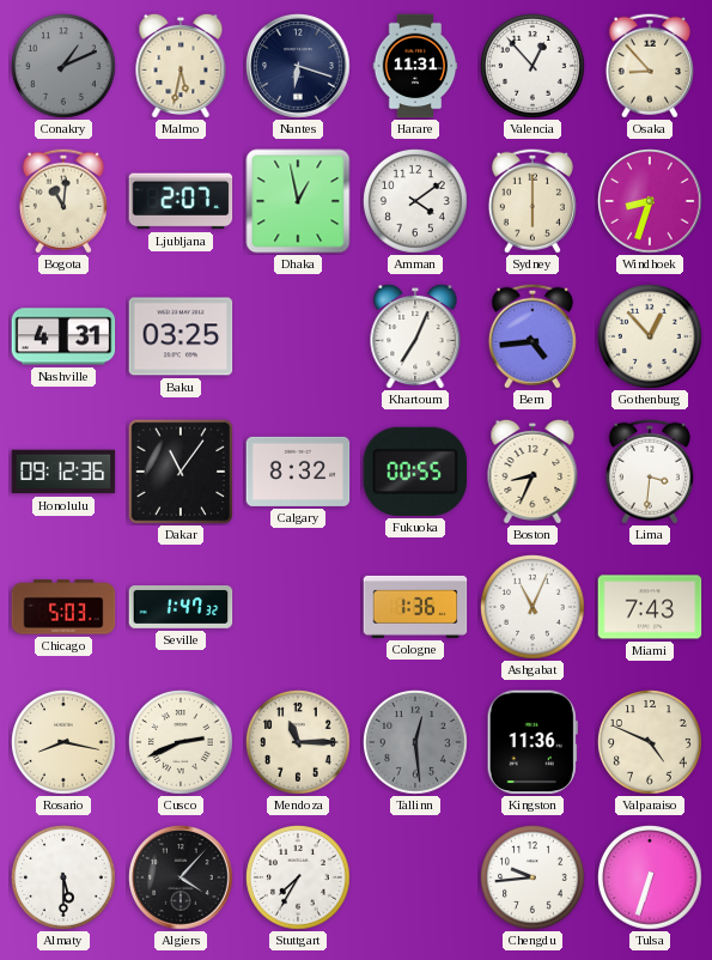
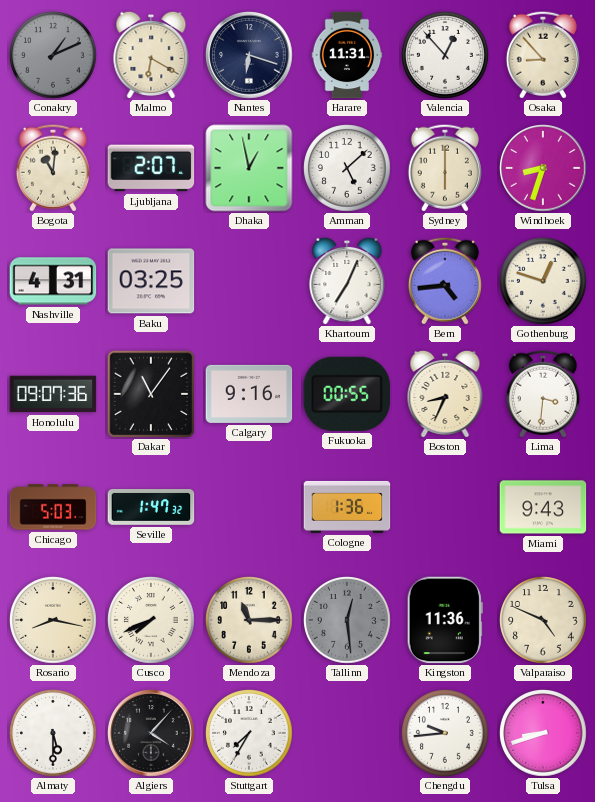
Malmo: 5:32 -> 6:20
Amman: 4:09 -> 5:08
Gothenburg: 12:53 -> 12:48
Honolulu: 09:12 -> 09:07
Calgary: 8:32 -> 9:16
Ashgabat: 11:04 -> none
Miami: 7:43 -> 9:43
Cusco: 2:41 -> 7:41
Tulsa: 6:33 -> 8:42
